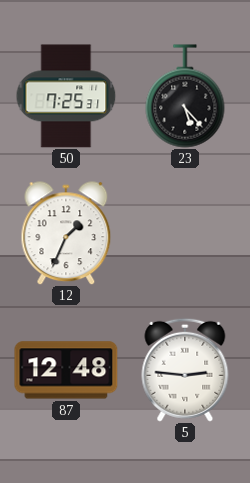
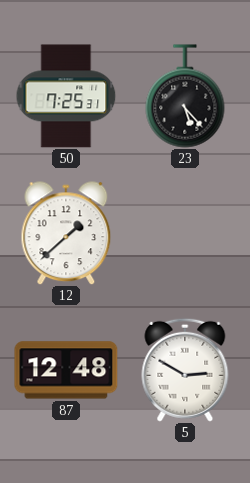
12: 1:34 -> 1:38
5: 2:46 -> 2:50
